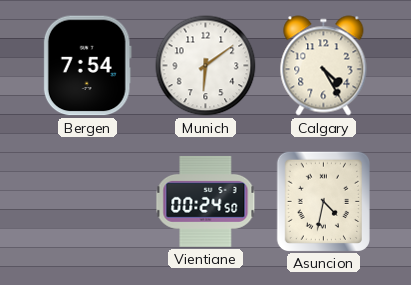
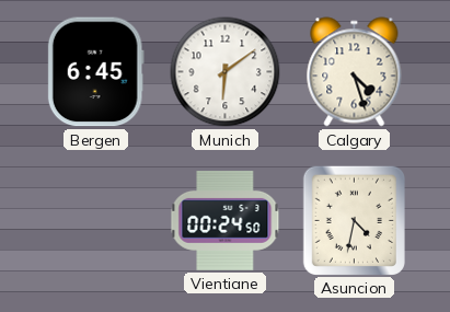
Bergen: 7:54 -> 6:45
Calgary: 4:25 -> 4:27
